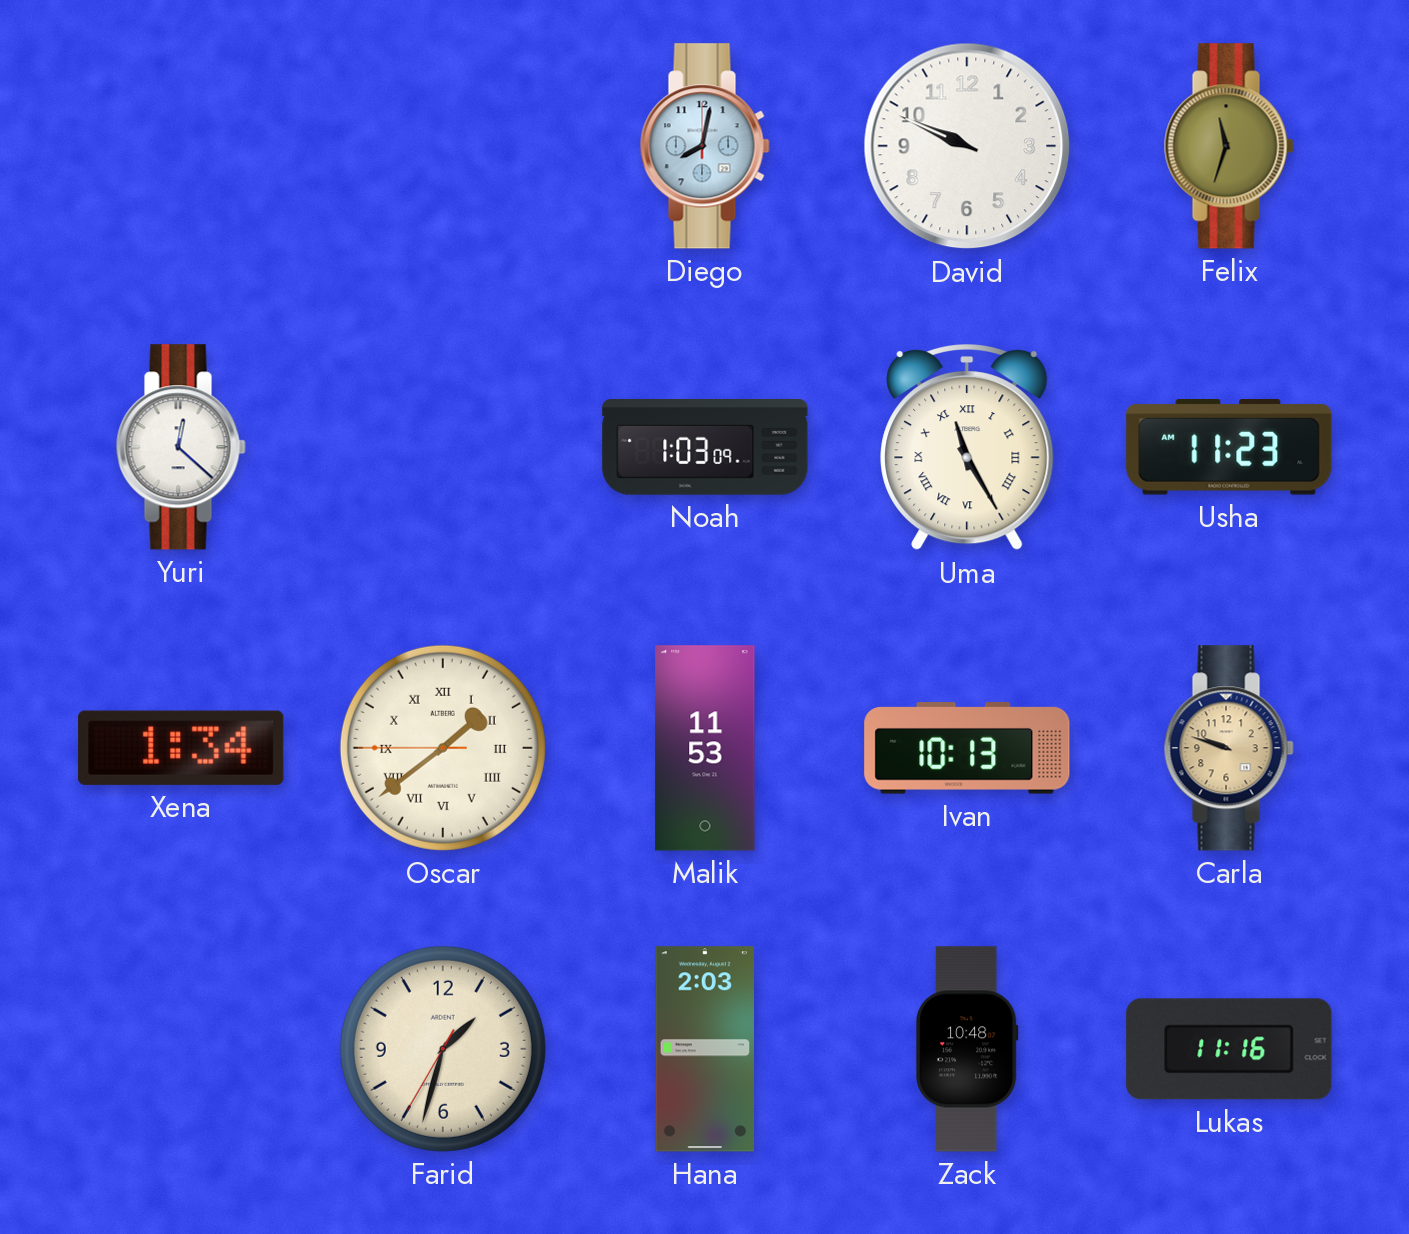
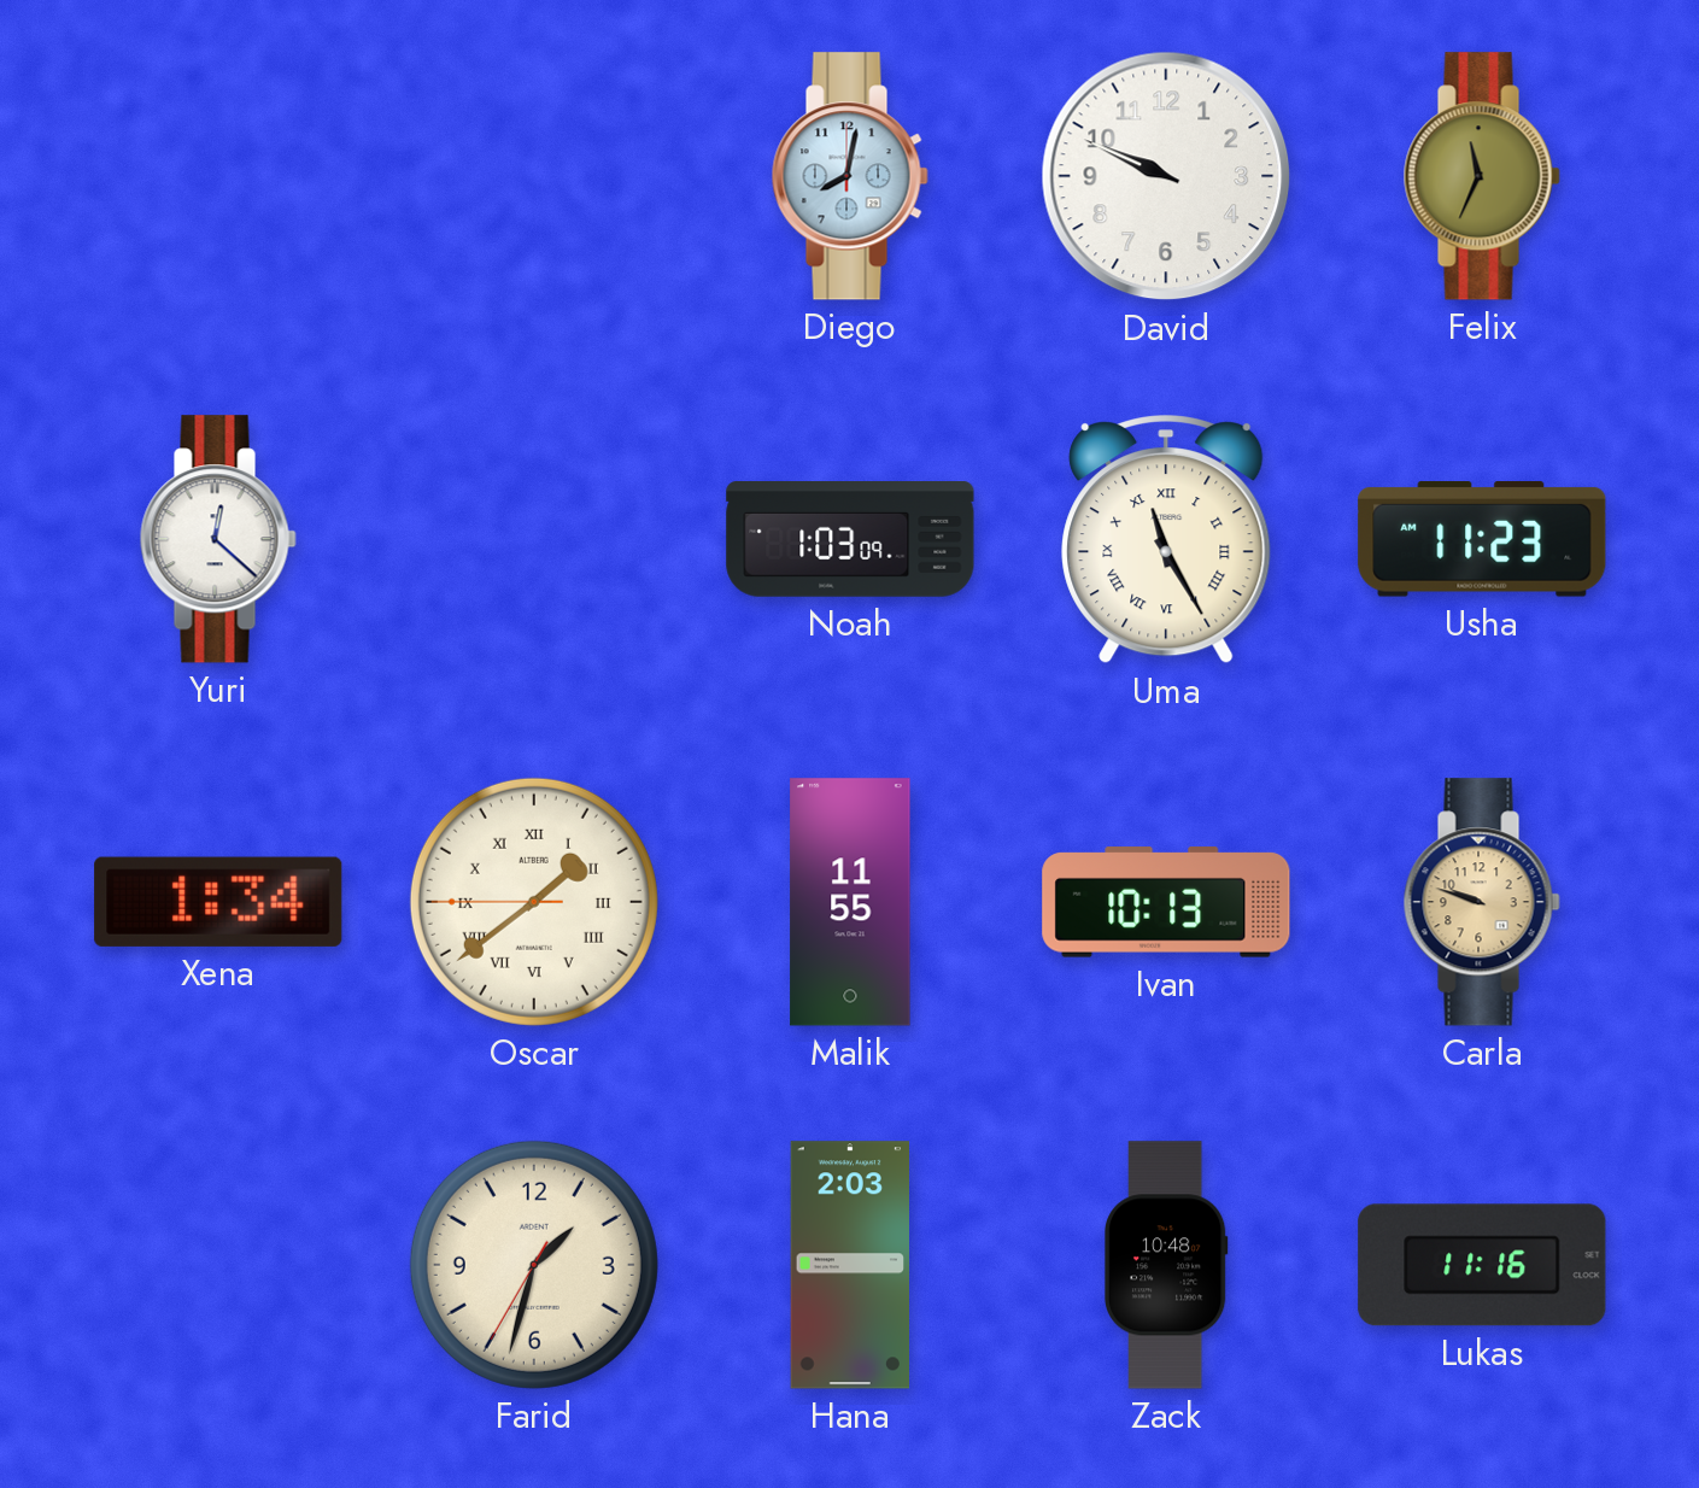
Felix: 11:33 -> 11:34
Malik: 11:53 -> 11:55
